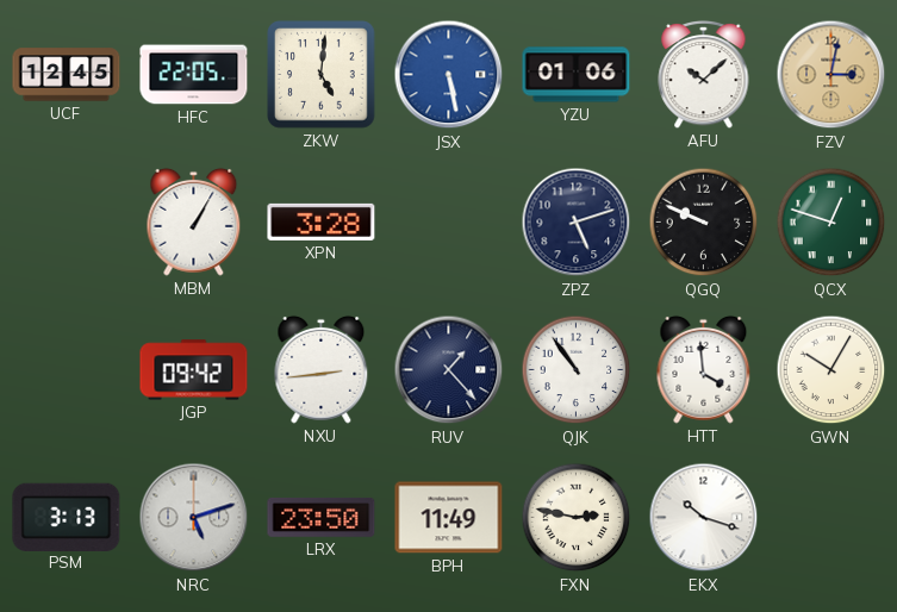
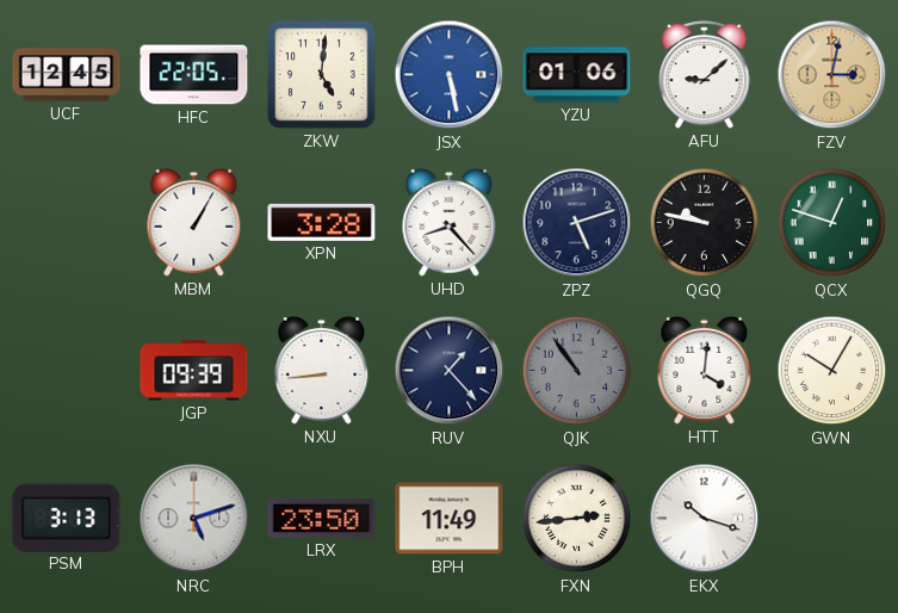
AFU: 10:08 -> 9:08
UHD: none -> 8:23
QGQ: 9:49 -> 9:47
JGP: 09:42 -> 09:39
NXU: 2:44 -> 8:44
QJK dial: white -> grey
HTT: 3:59 -> 4:01
FXN: 2:47 -> 2:44
